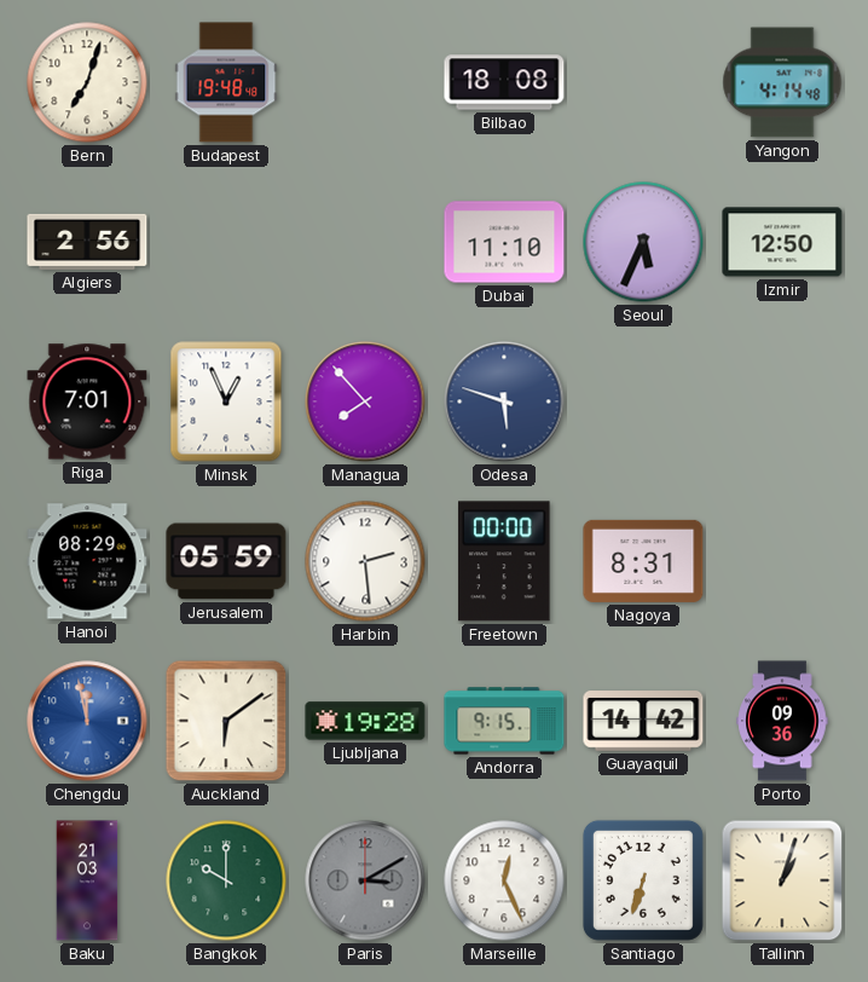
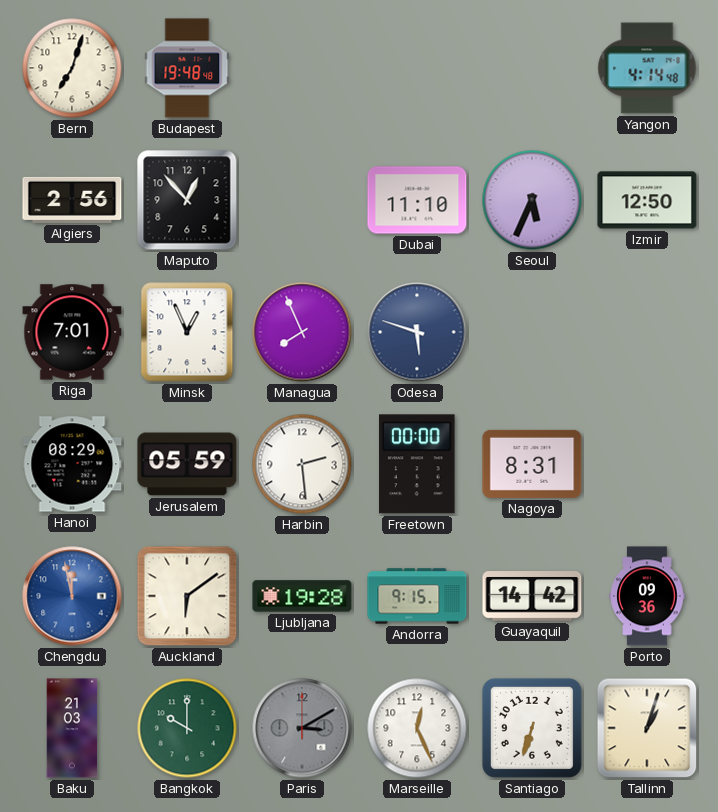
Bilbao: 18:08 -> none
Maputo: none -> 12:53
Managua: 7:53 -> 7:56
